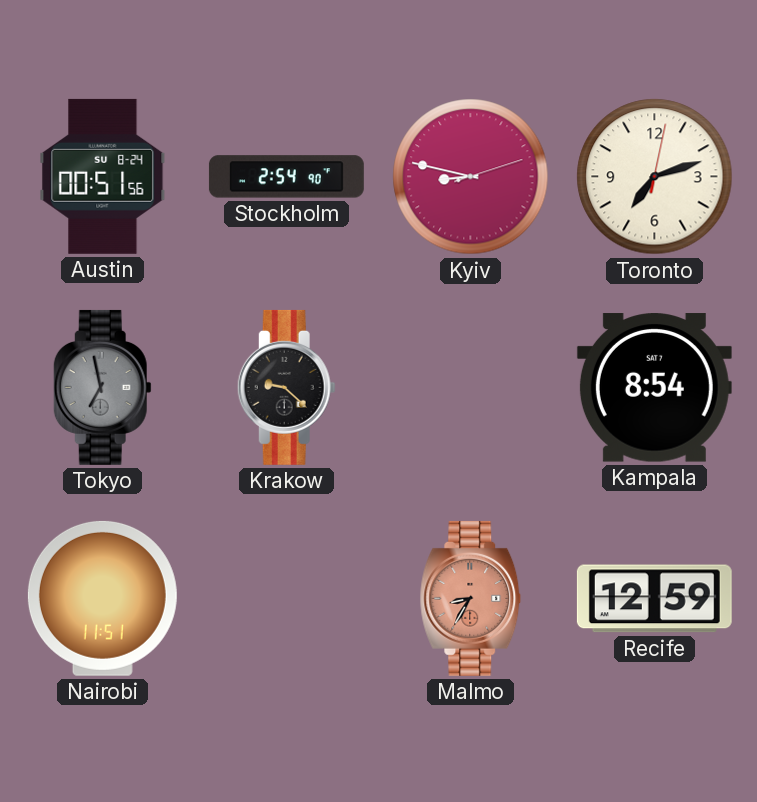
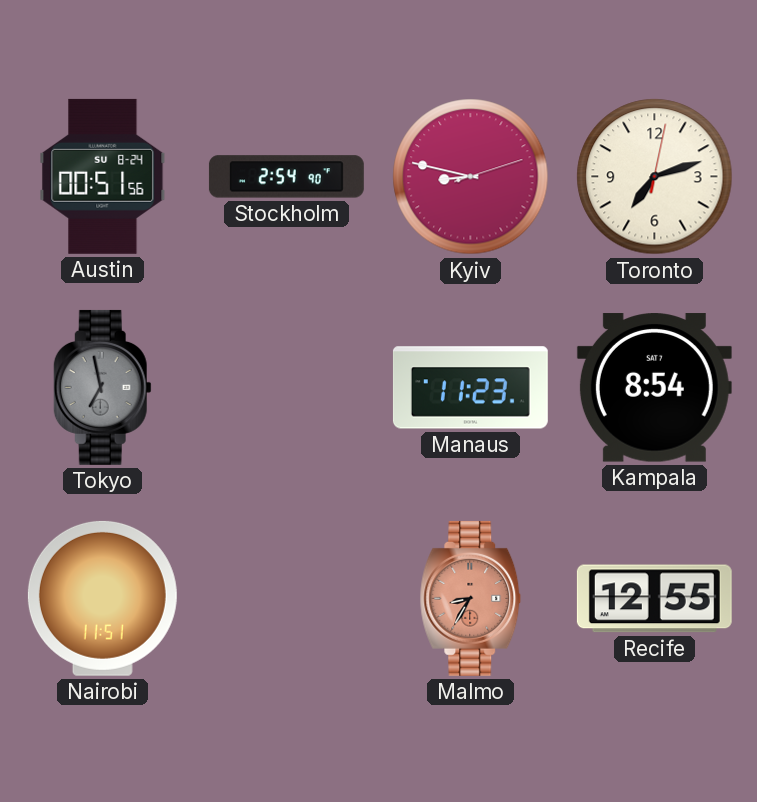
Krakow: 9:22 -> none
Manaus: none -> 11:23
Recife: 12:59 -> 12:55
